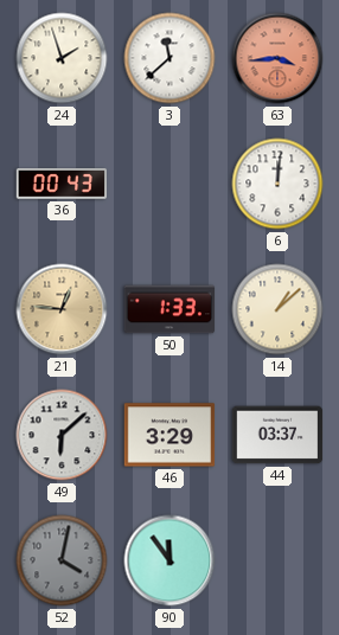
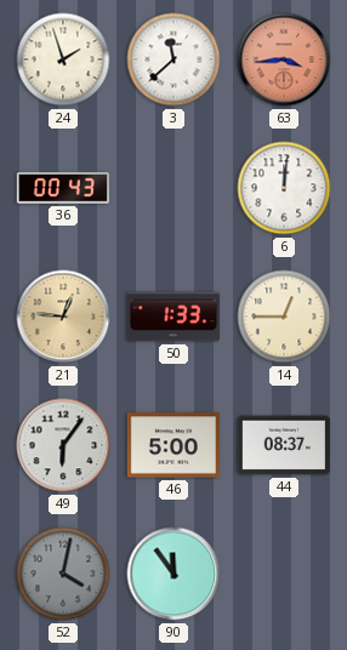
14: 1:08 -> 12:45
49: 6:08 -> 6:06
46: 3:29 -> 5:00
44: 03:37 -> 08:37
